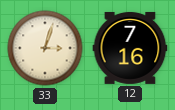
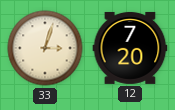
12: 7:16 -> 7:20
